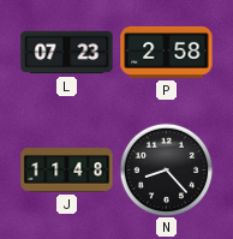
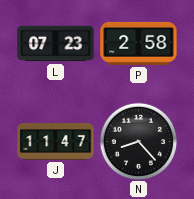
J: 11:48 -> 11:47
